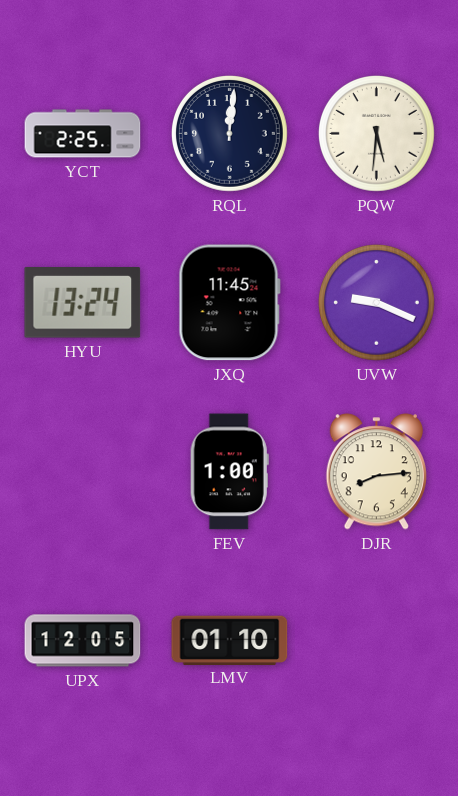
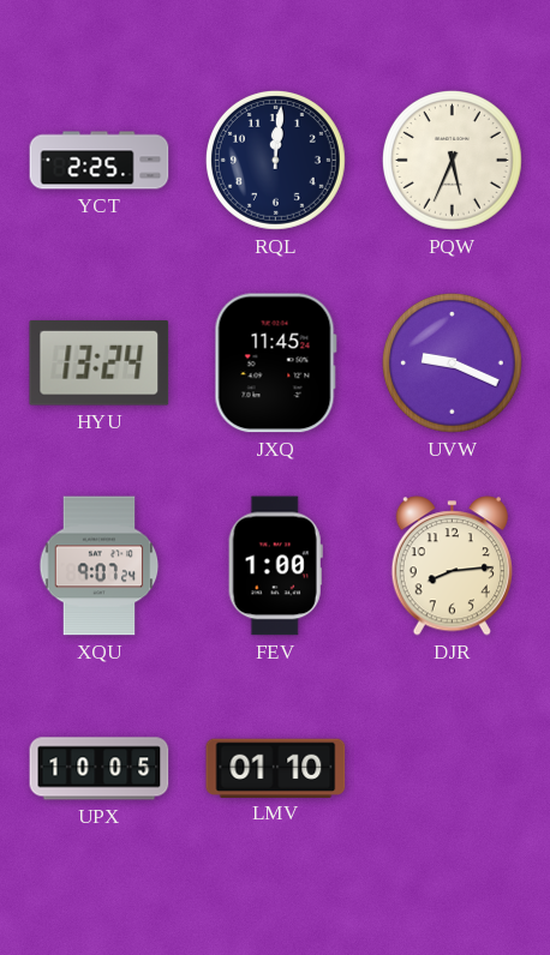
PQW: 5:31 -> 5:34
XQU: none -> 9:07
UPX: 12:05 -> 10:05
